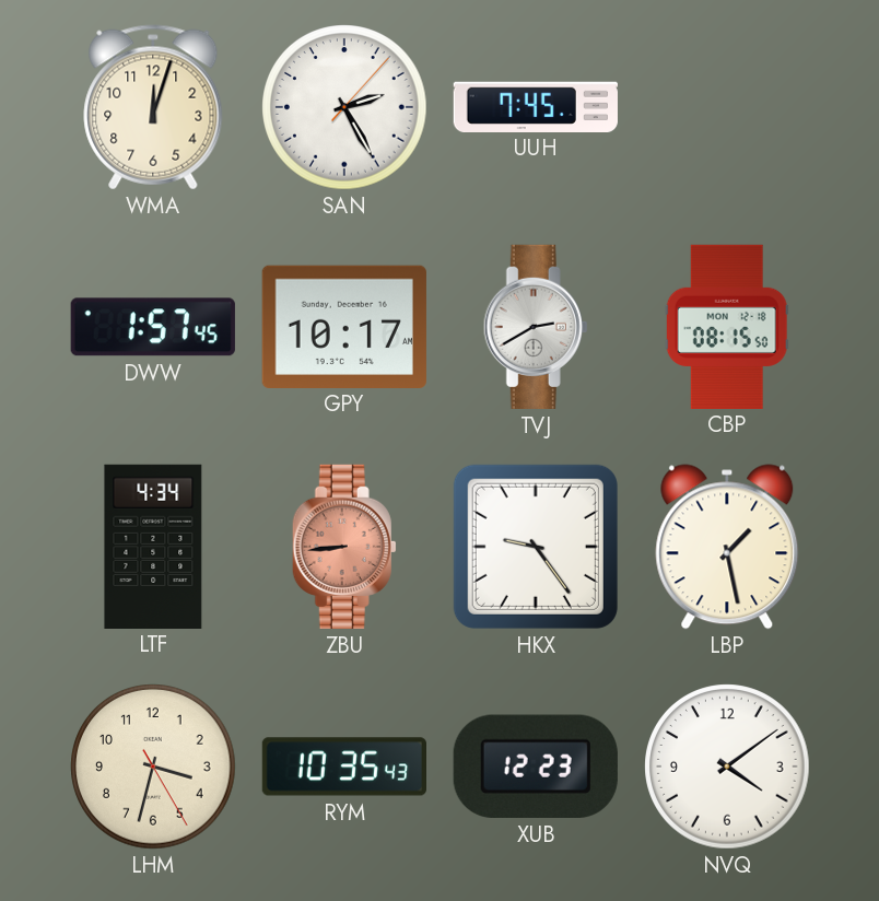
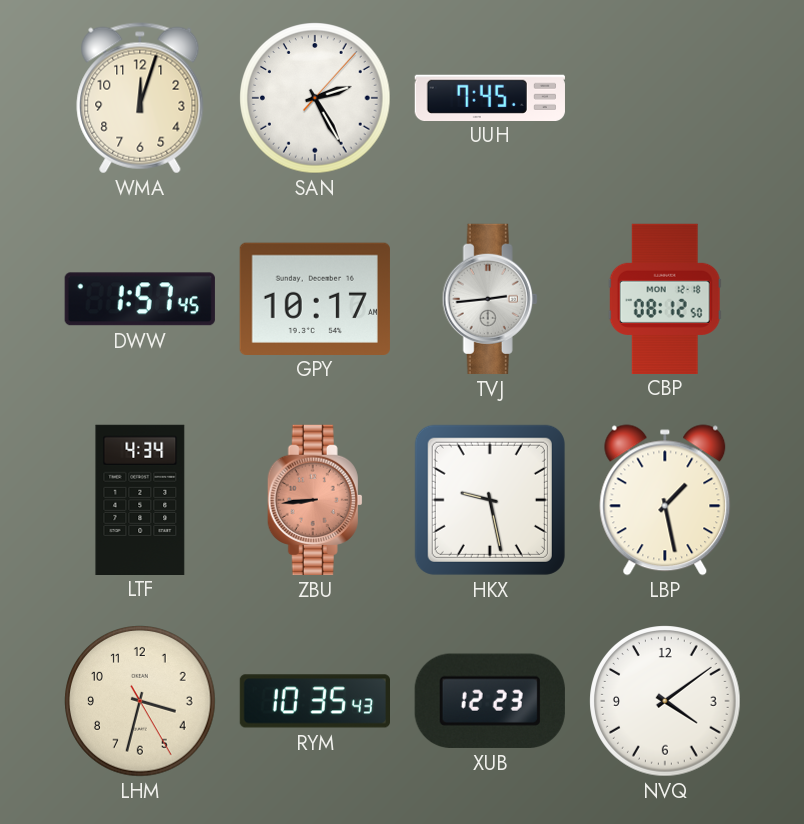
TVJ: 2:40 -> 2:44
CBP: 08:15 -> 08:12
HKX: 9:24 -> 9:28
